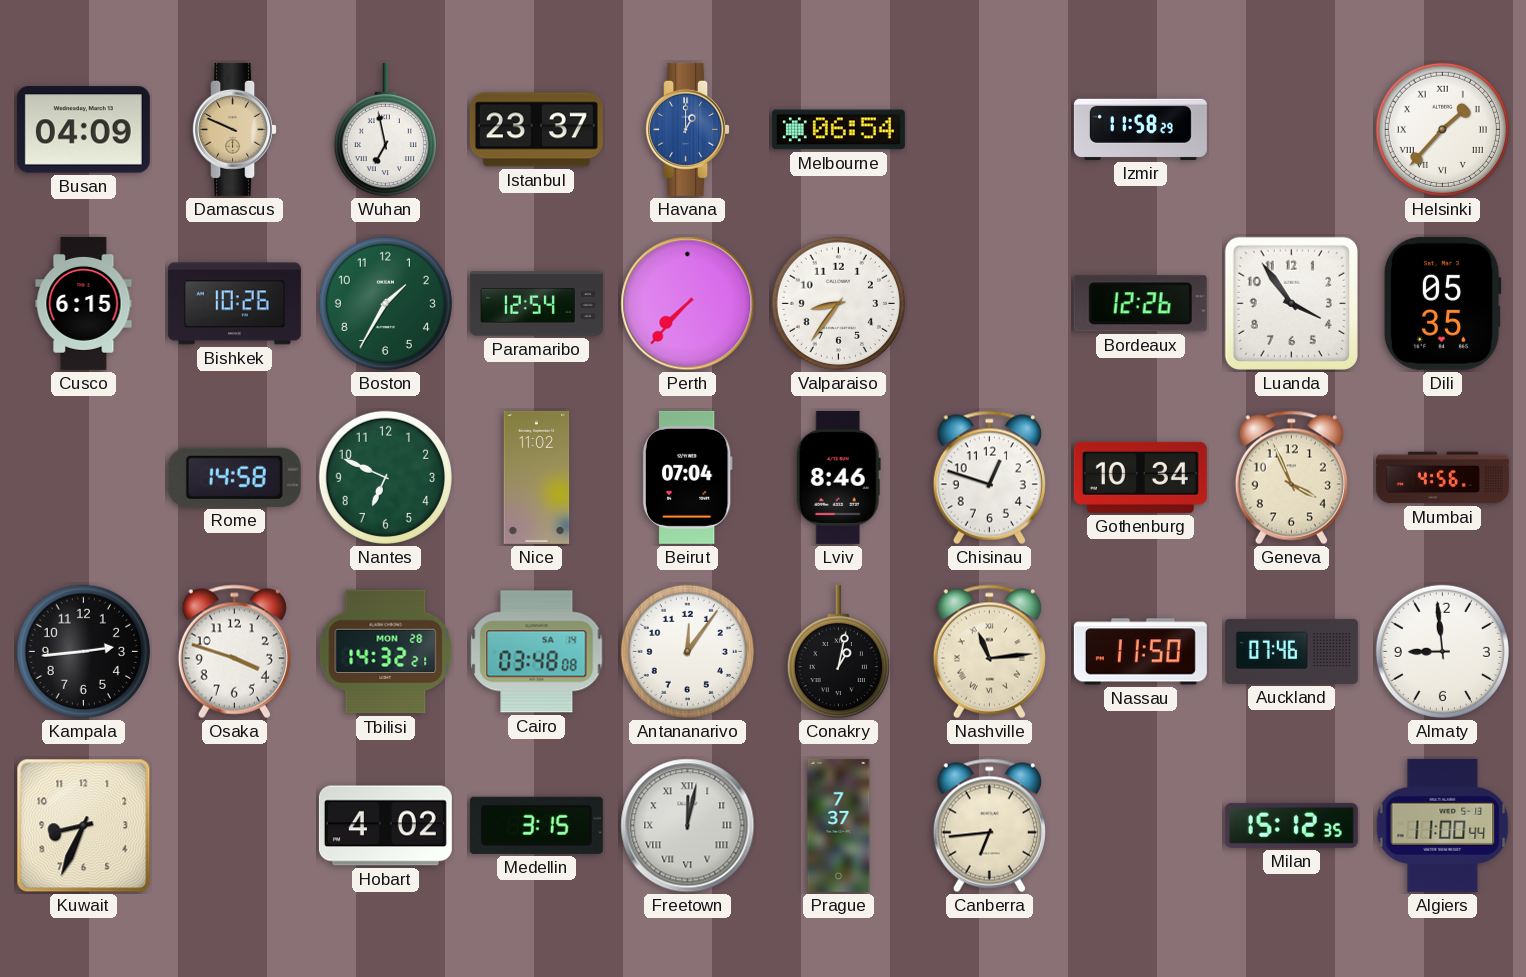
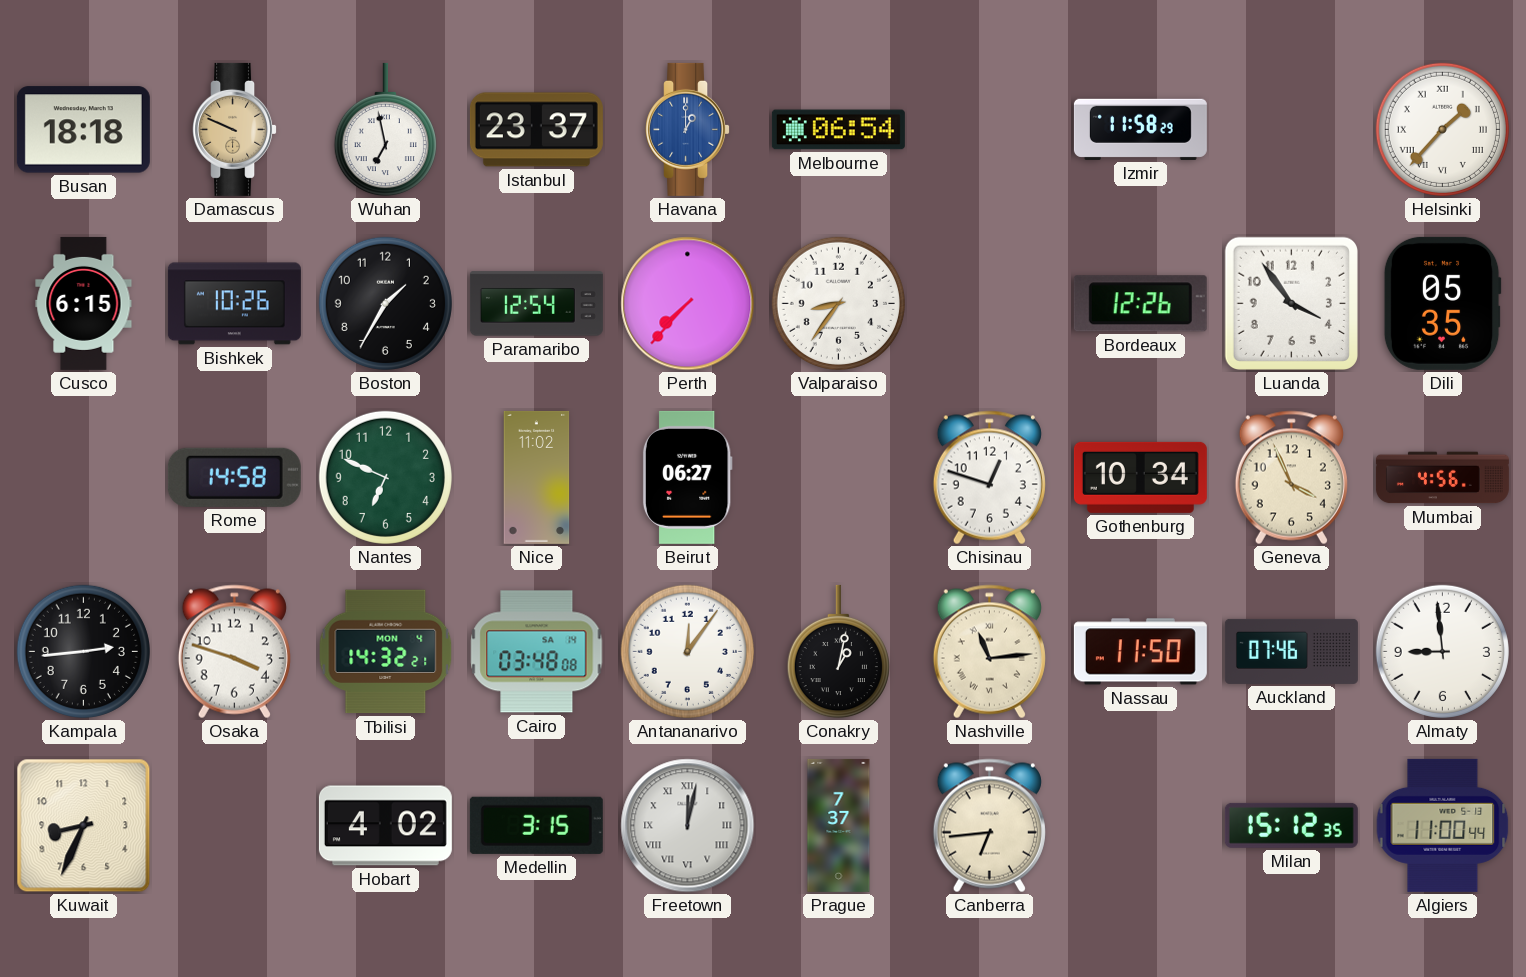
Busan: 04:09 -> 18:18
Boston dial: green -> black
Beirut: 07:04 -> 06:27
Lviv: 8:46 -> none
Tbilisi date: MON 28 -> MON 4
